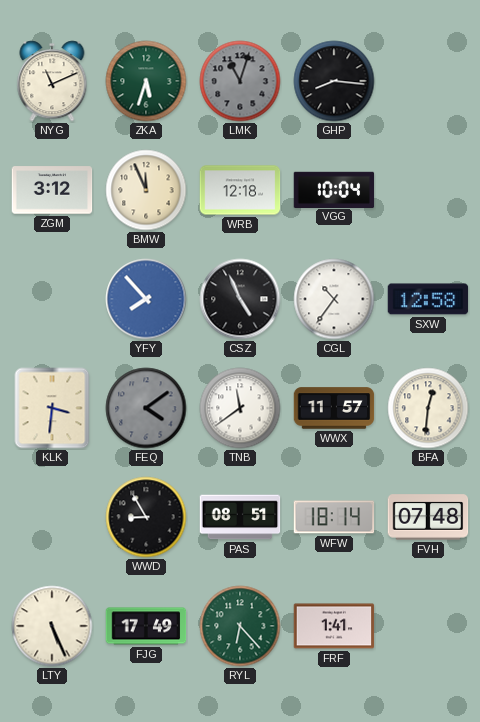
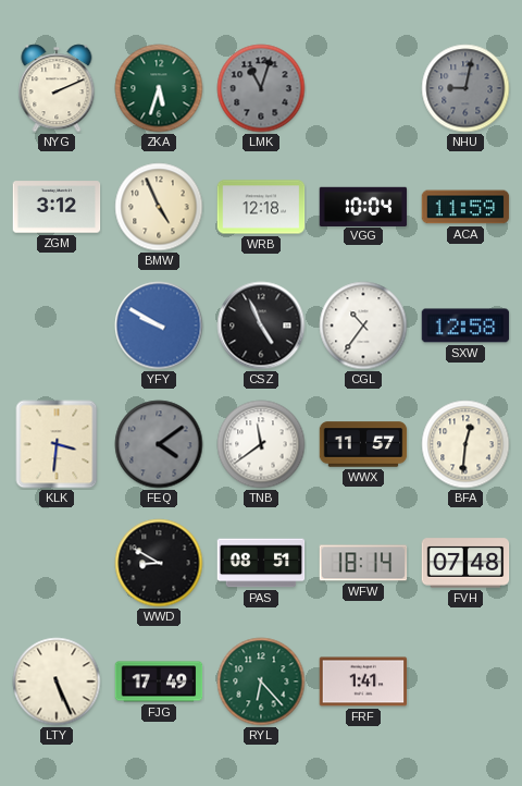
NYG: 11:11 -> 2:11
GHP: 8:16 -> none
NHU: none -> 9:02
BMW: 11:56 -> 4:56
ACA: none -> 11:59
YFY: 7:53 -> 9:50
WWD: 8:55 -> 8:50
